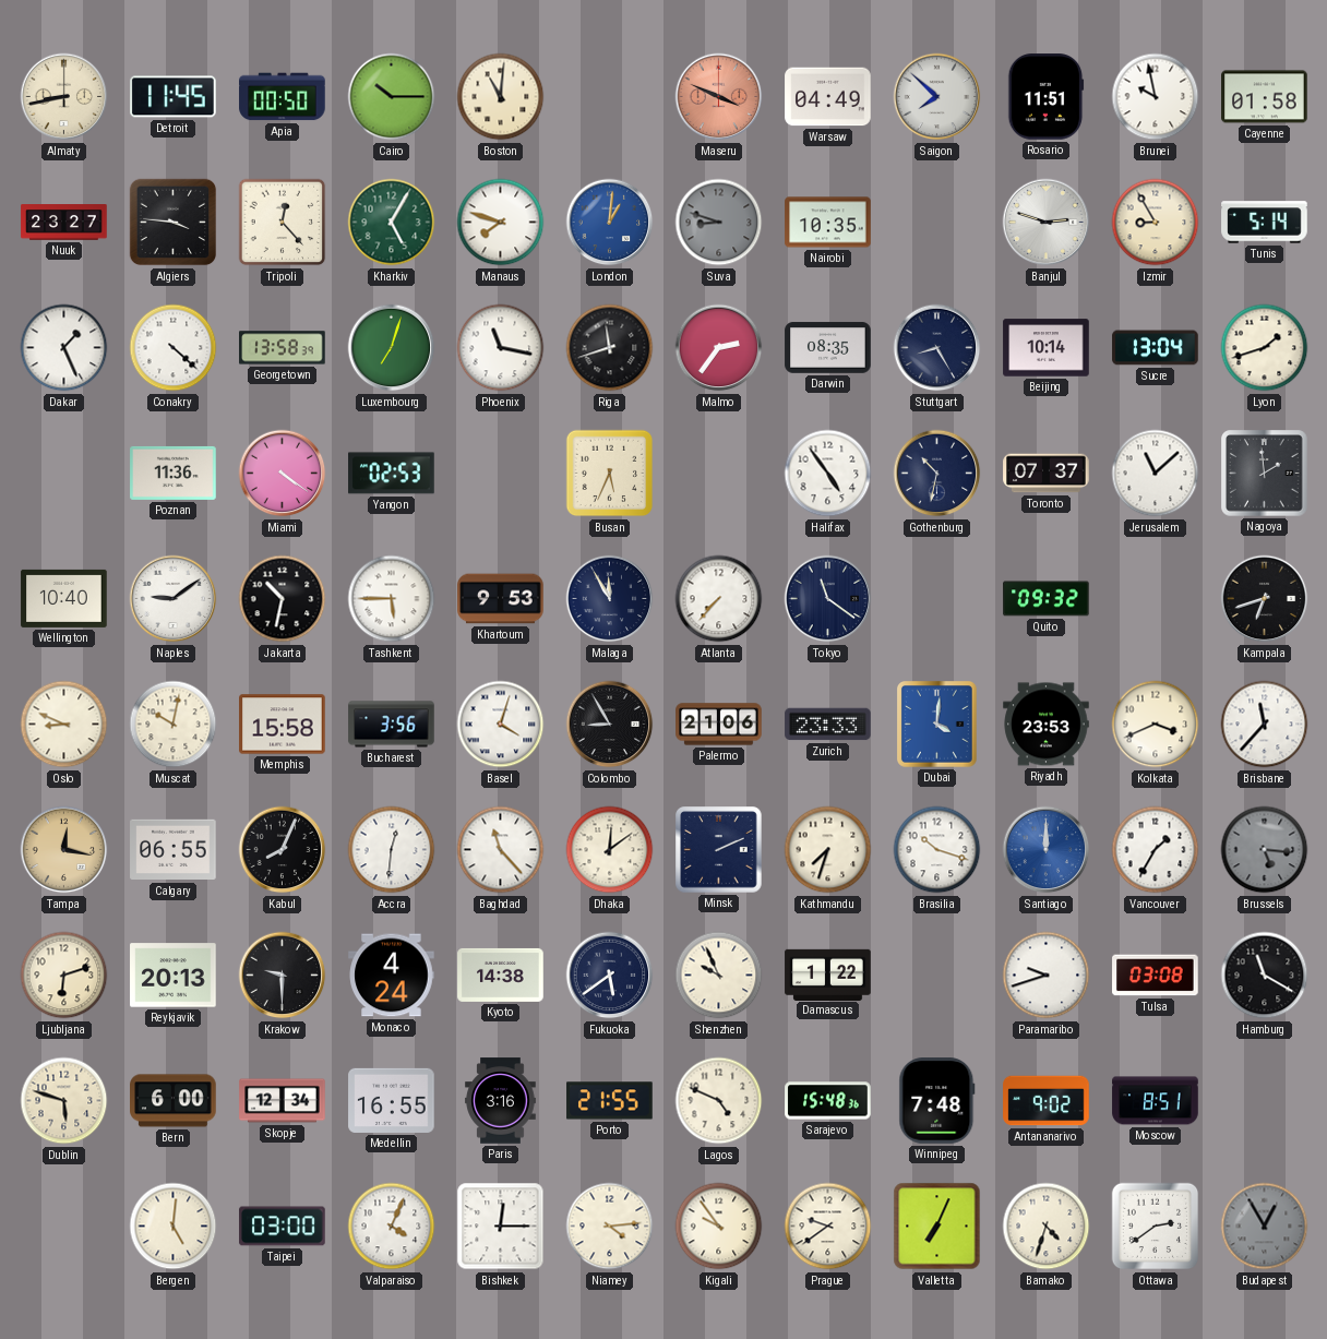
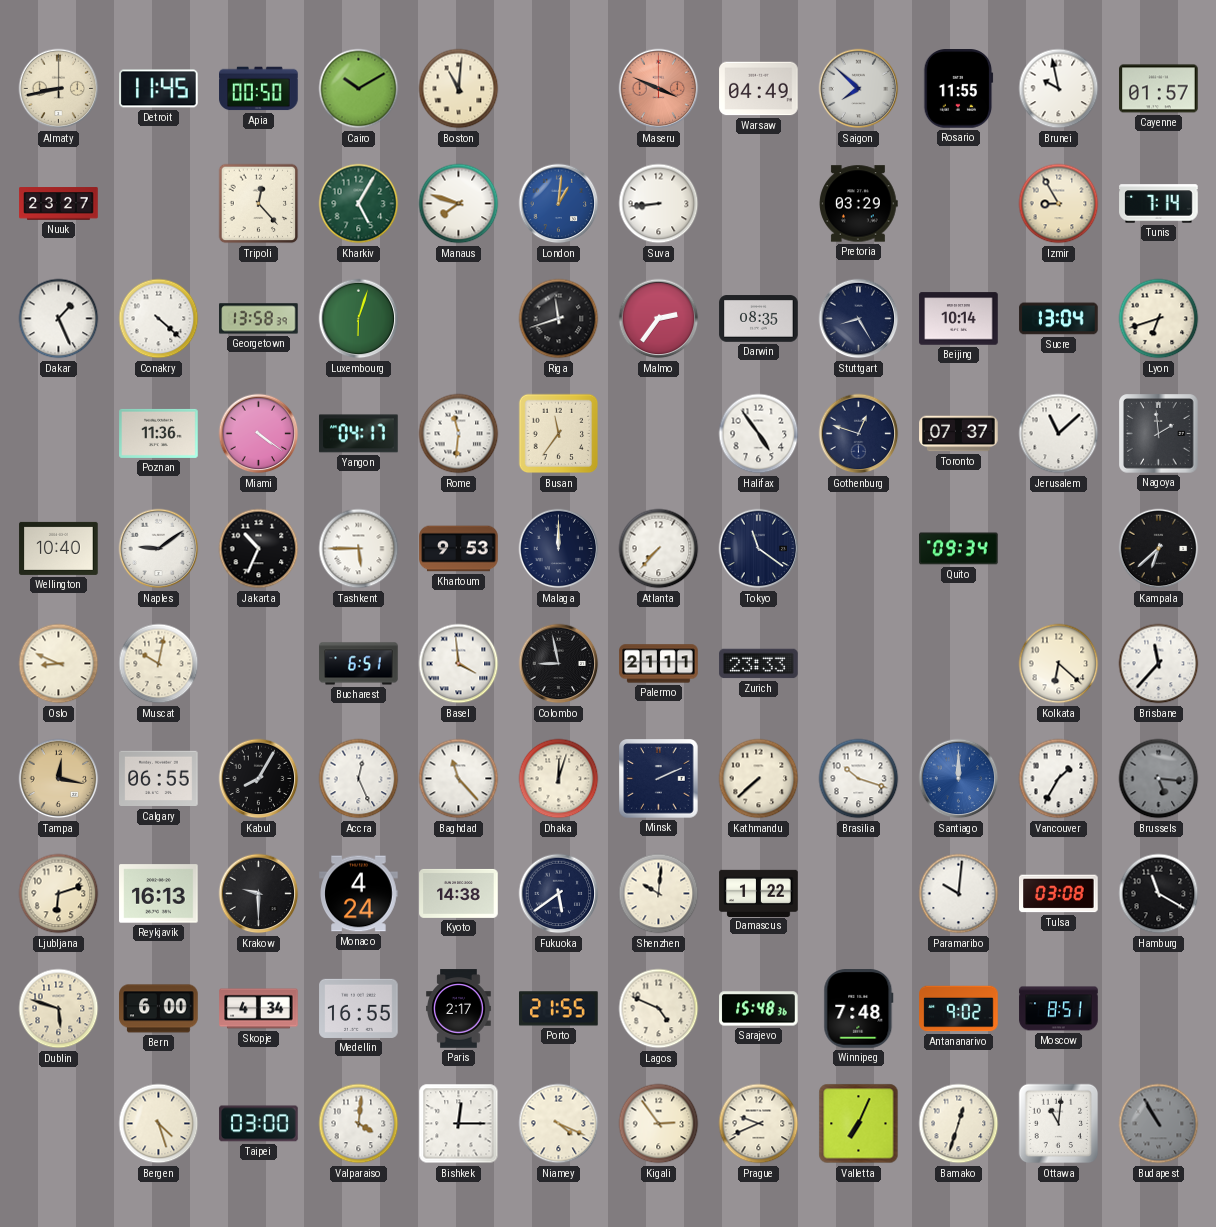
Cairo: 10:15 -> 10:10
Rosario: 11:51 -> 11:55
Cayenne: 01:58 -> 01:57
Algiers: 3:46 -> none
Suva: 8:48 -> 8:44
Suva dial: grey -> white
Nairobi: 10:35 -> none
Pretoria: none -> 03:29
Banjul: 2:48 -> none
Tunis: 5:14 -> 7:14
Luxembourg: 7:03 -> 6:03
Phoenix: 11:17 -> none
Lyon: 1:42 -> 6:42
Yangon: 02:53 -> 04:17
Rome: none -> 11:31
Busan: 5:34 -> 11:36
Gothenburg: 10:32 -> 12:48
Jakarta: 10:32 -> 10:34
Malaga: 11:55 -> 12:00
Quito: 09:32 -> 09:34
Kampala: 6:42 -> 6:38
Memphis: 15:58 -> none
Bucharest: 3:56 -> 6:51
Basel: 4:03 -> 3:59
Colombo: 8:55 -> 8:58
Palermo: 21:06 -> 21:11
Dubai: 4:01 -> none
Riyadh: 23:53 -> none
Kolkata: 3:41 -> 6:22
Kabul: 8:04 -> 8:05
Accra: 12:31 -> 12:26
Dhaka: 12:09 -> 12:03
Kathmandu: 7:33 -> 7:38
Reykjavik: 20:13 -> 16:13
Shenzhen: 9:56 -> 10:01
Paramaribo: 9:42 -> 10:01
Skopje: 12:34 -> 4:34
Paris: 3:16 -> 2:17
Bergen: 5:01 -> 4:27
Valparaiso: 4:04 -> 4:01
Niamey: 4:14 -> 4:19
Kigali: 9:54 -> 2:54
Prague: 9:39 -> 9:41
Bamako: 4:33 -> 12:33
Ottawa: 2:39 -> 11:01
Budapest: 12:55 -> 10:55
